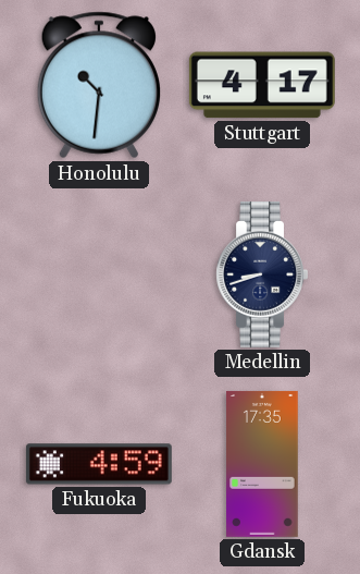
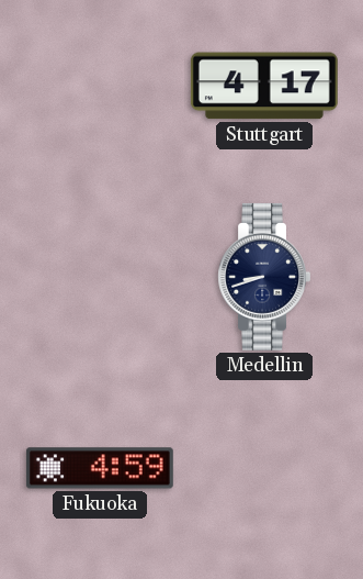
Honolulu: 10:31 -> none
Gdansk: 17:35 -> none
